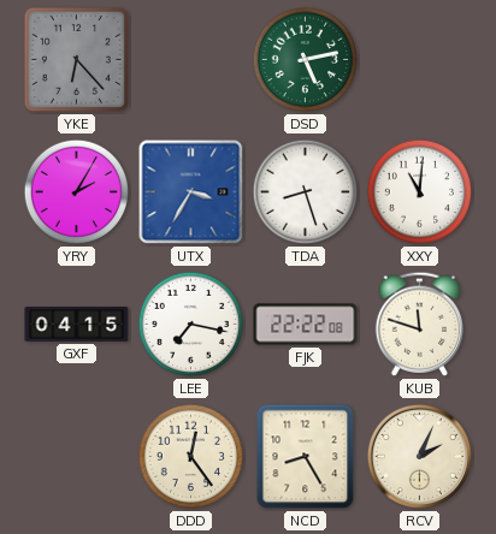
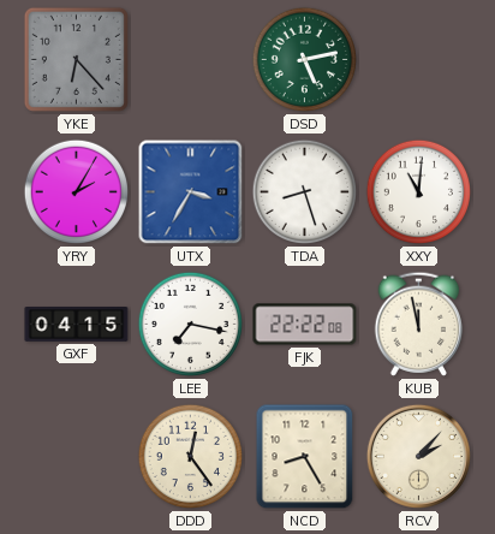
KUB: 11:48 -> 11:58
RCV: 2:04 -> 2:07
